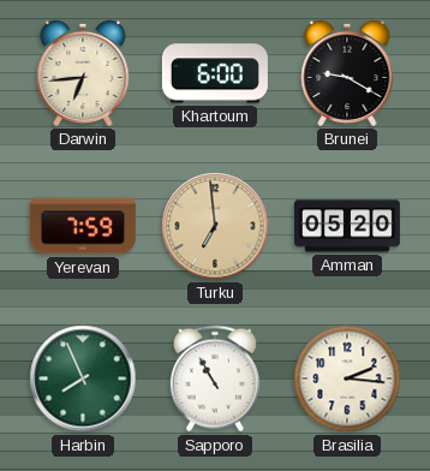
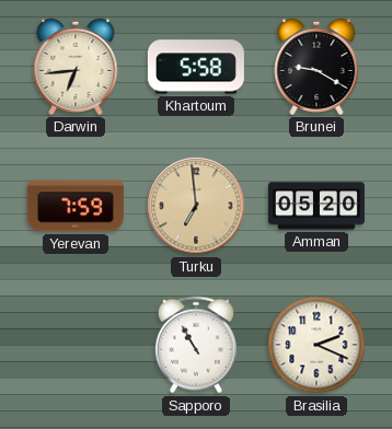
Khartoum: 6:00 -> 5:58
Harbin: 7:56 -> none
Brasilia: 2:16 -> 2:19
